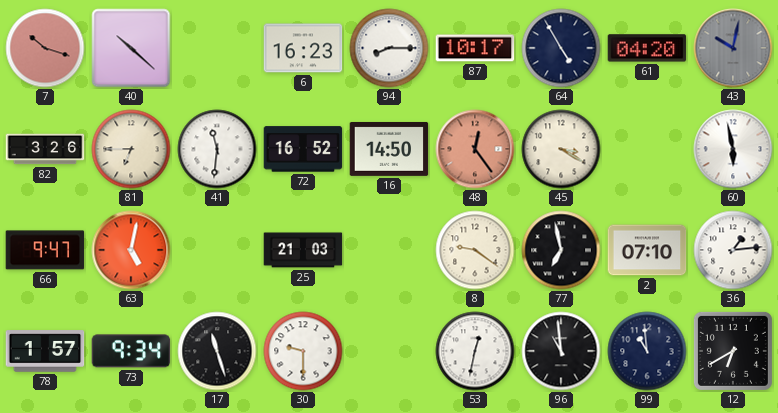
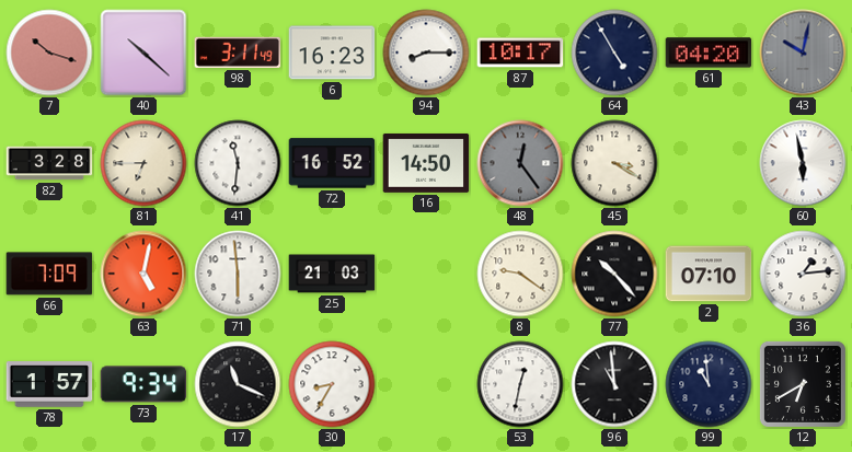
98: none -> 3:11
82: 3:26 -> 3:28
48 dial: salmon -> grey
66: 9:47 -> 7:09
71: none -> 5:59
77: 6:58 -> 10:23
17: 11:27 -> 11:19
30: 9:30 -> 8:35
